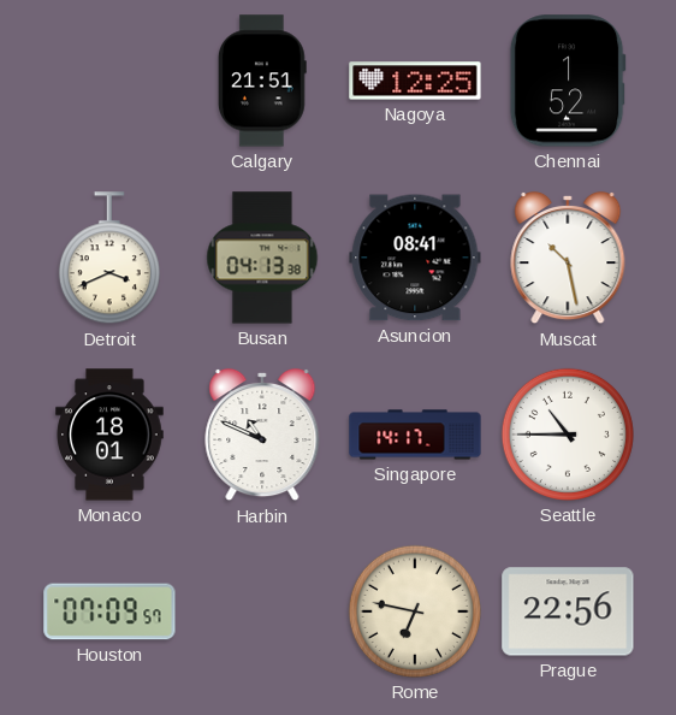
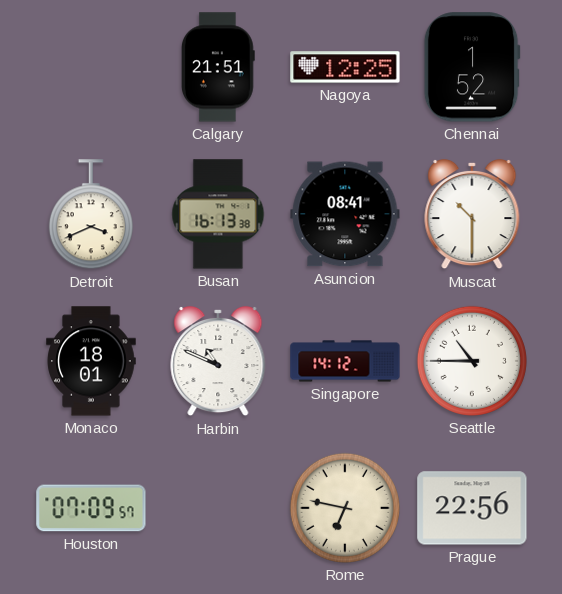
Busan: 04:13 -> 16:13
Muscat: 10:28 -> 10:30
Singapore: 14:17 -> 14:12
